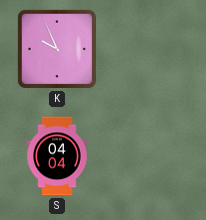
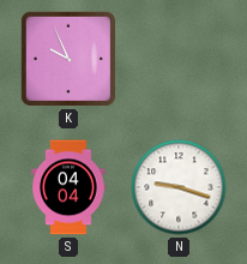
N: none -> 9:18
